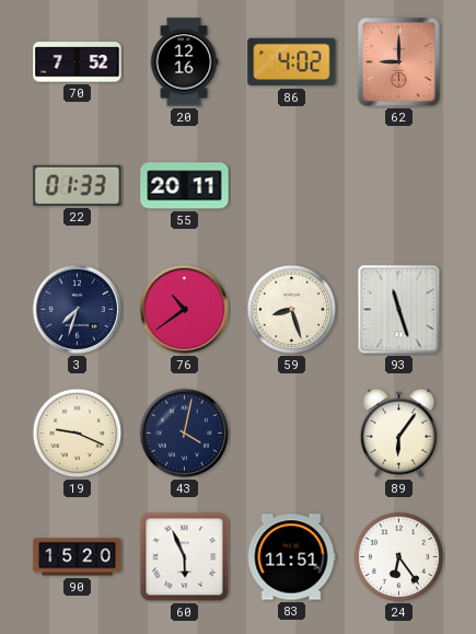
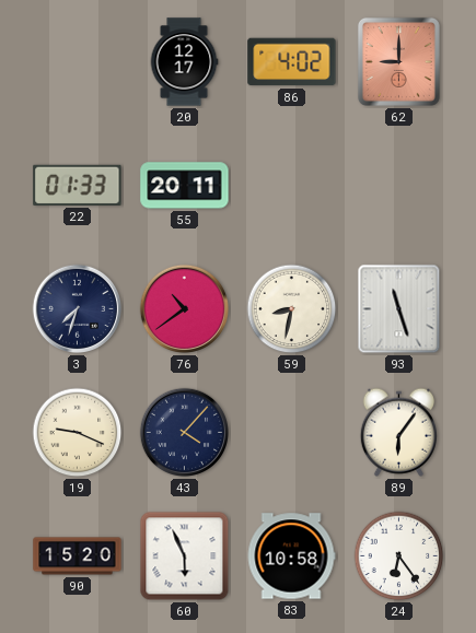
70: 7:52 -> none
20: 12:16 -> 12:17
59: 8:27 -> 8:32
43: 4:02 -> 4:07
83: 11:51 -> 10:58
